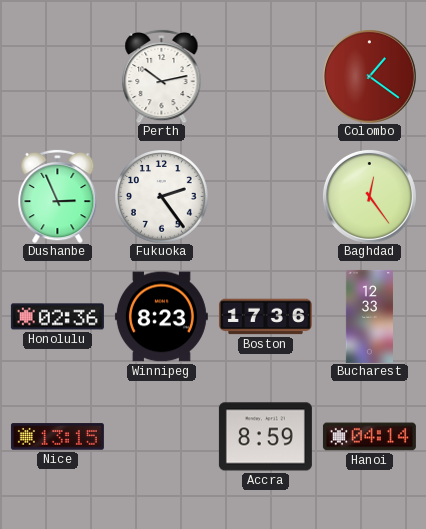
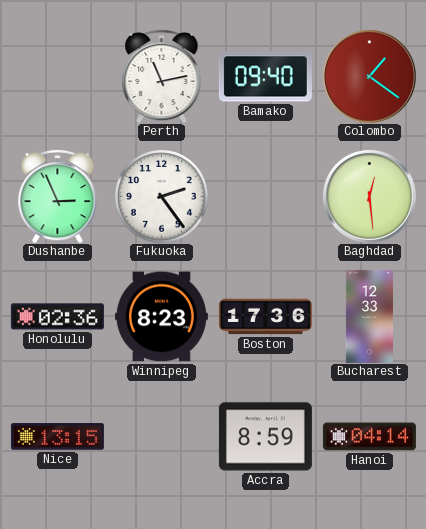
Perth: 10:13 -> 11:13
Bamako: none -> 09:40
Baghdad: 12:24 -> 12:29
